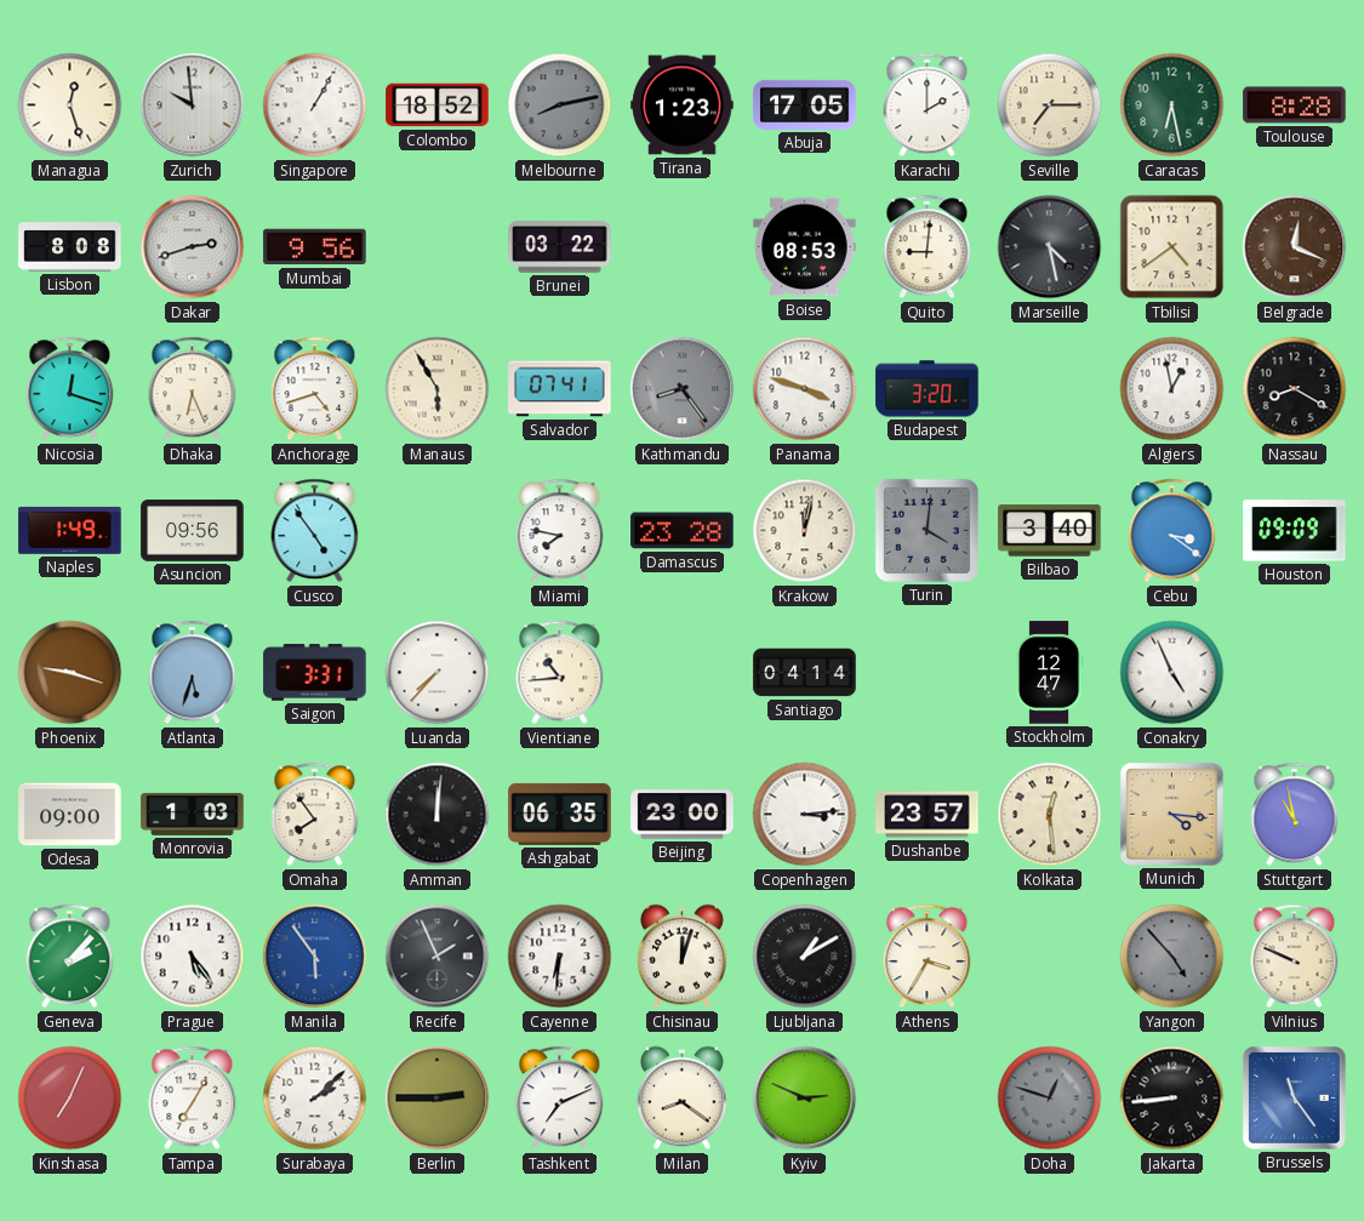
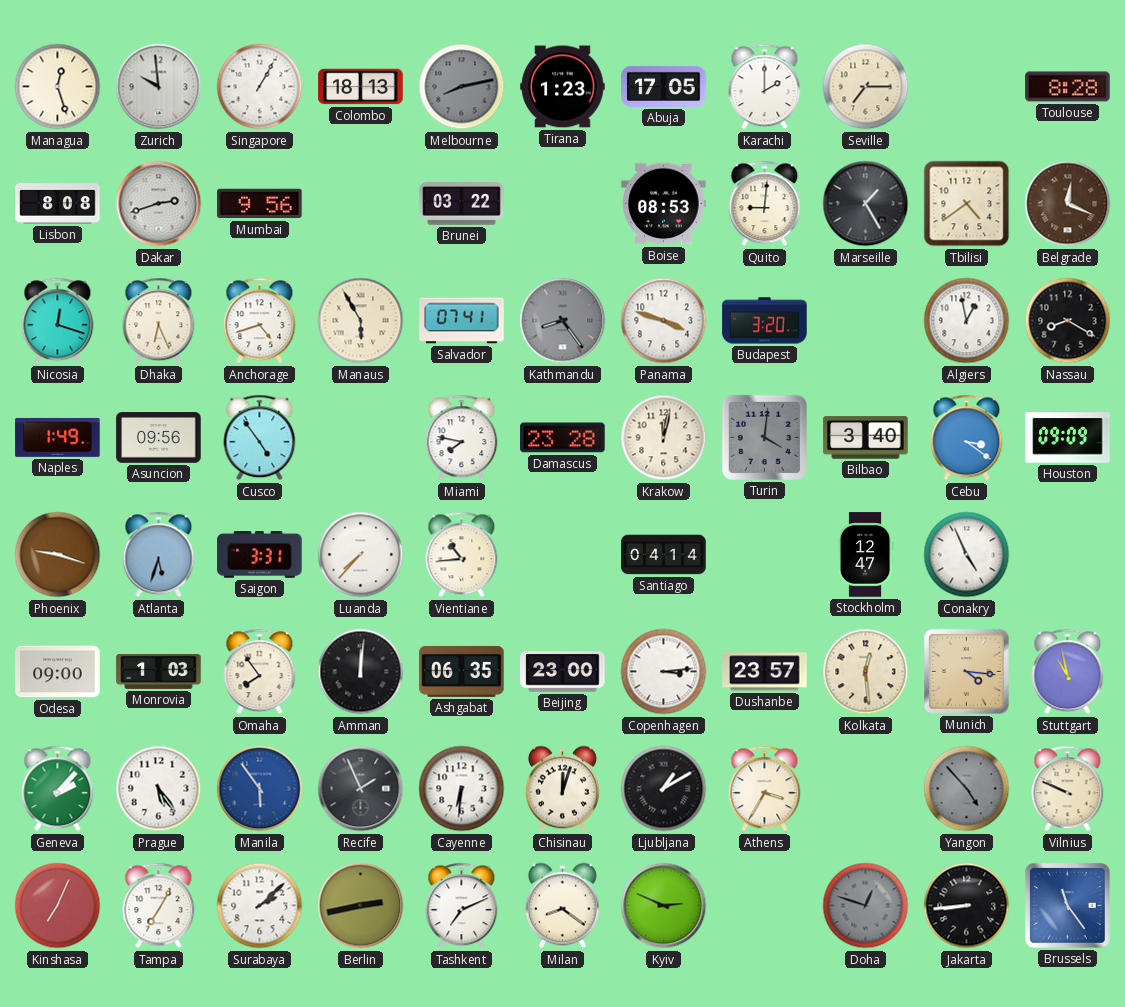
Colombo: 18:52 -> 18:13
Caracas: 6:28 -> none
Marseille: 4:28 -> 1:25
Berlin: 2:45 -> 2:43
